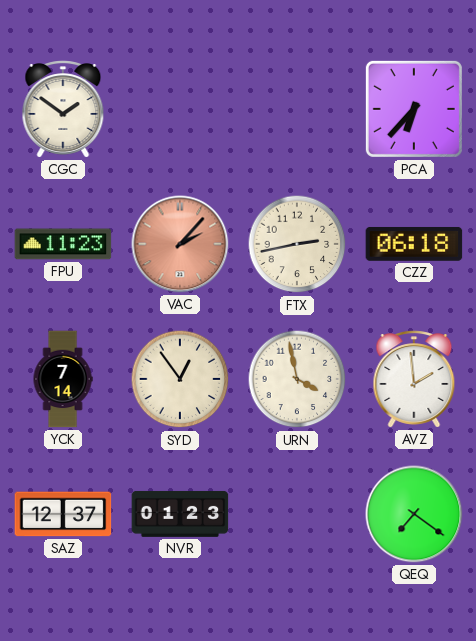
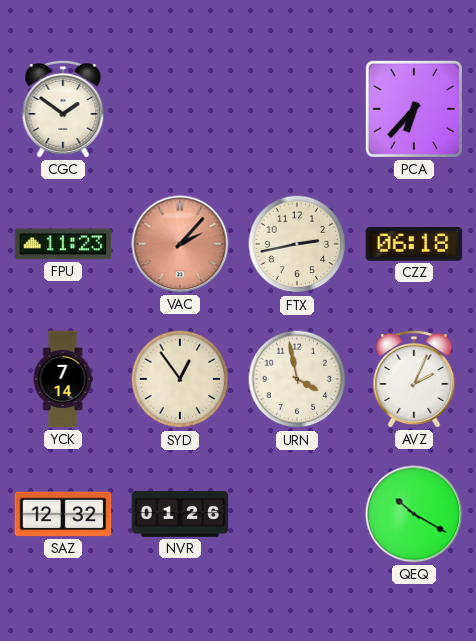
AVZ: 1:59 -> 2:04
SAZ: 12:37 -> 12:32
NVR: 01:23 -> 01:26
QEQ: 7:21 -> 10:20
